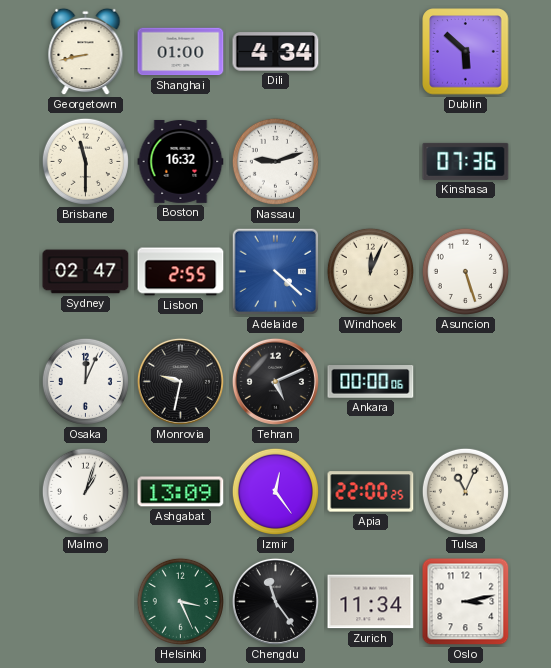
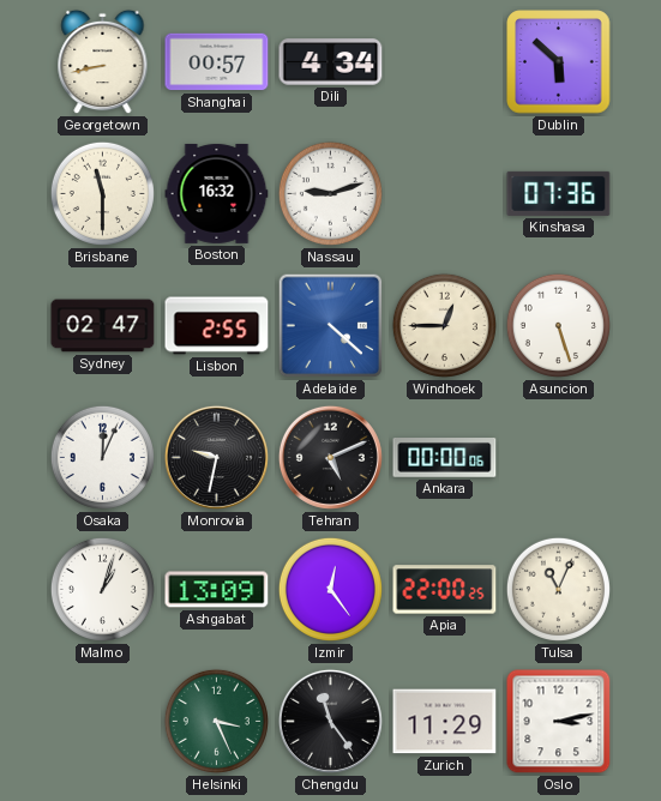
Shanghai: 01:00 -> 00:57
Windhoek: 12:04 -> 12:45
Zurich: 11:34 -> 11:29
